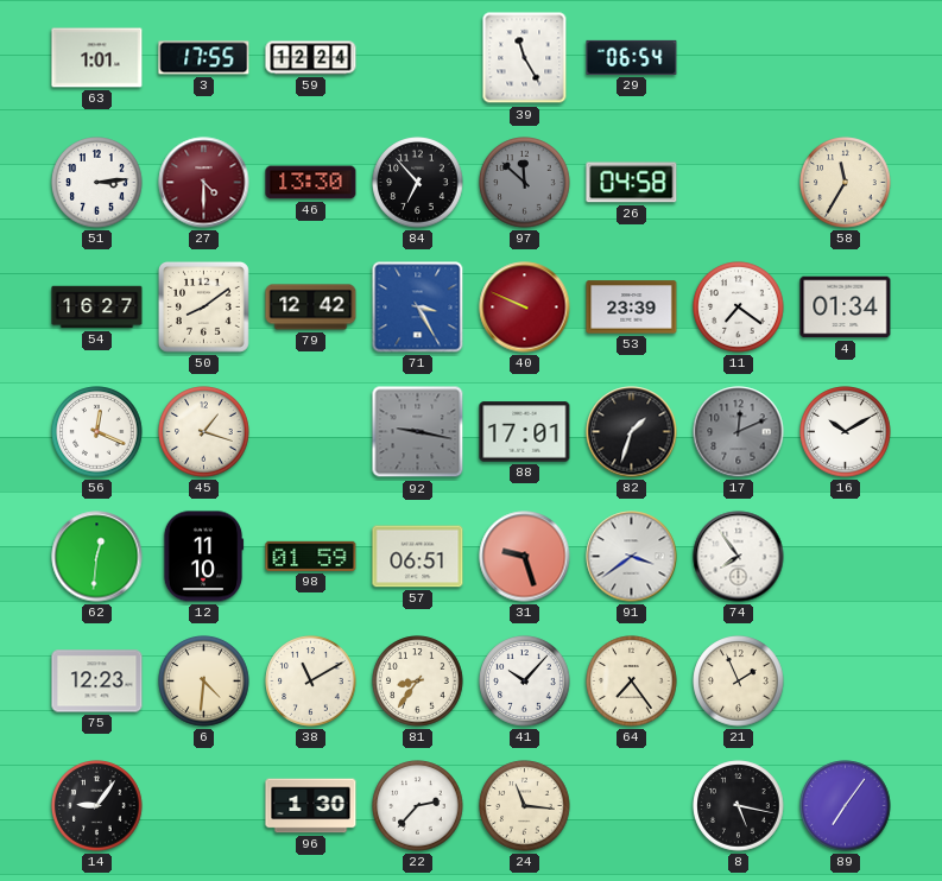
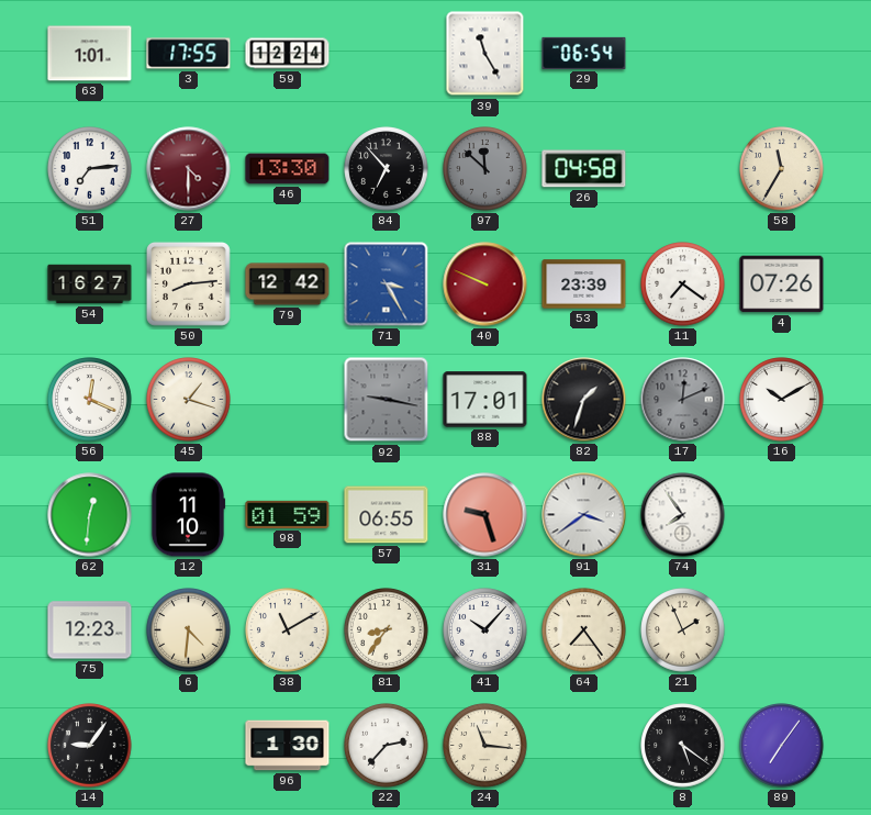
51: 3:14 -> 7:14
50: 8:09 -> 8:14
4: 01:34 -> 07:26
57: 06:51 -> 06:55
8: 5:17 -> 5:21
